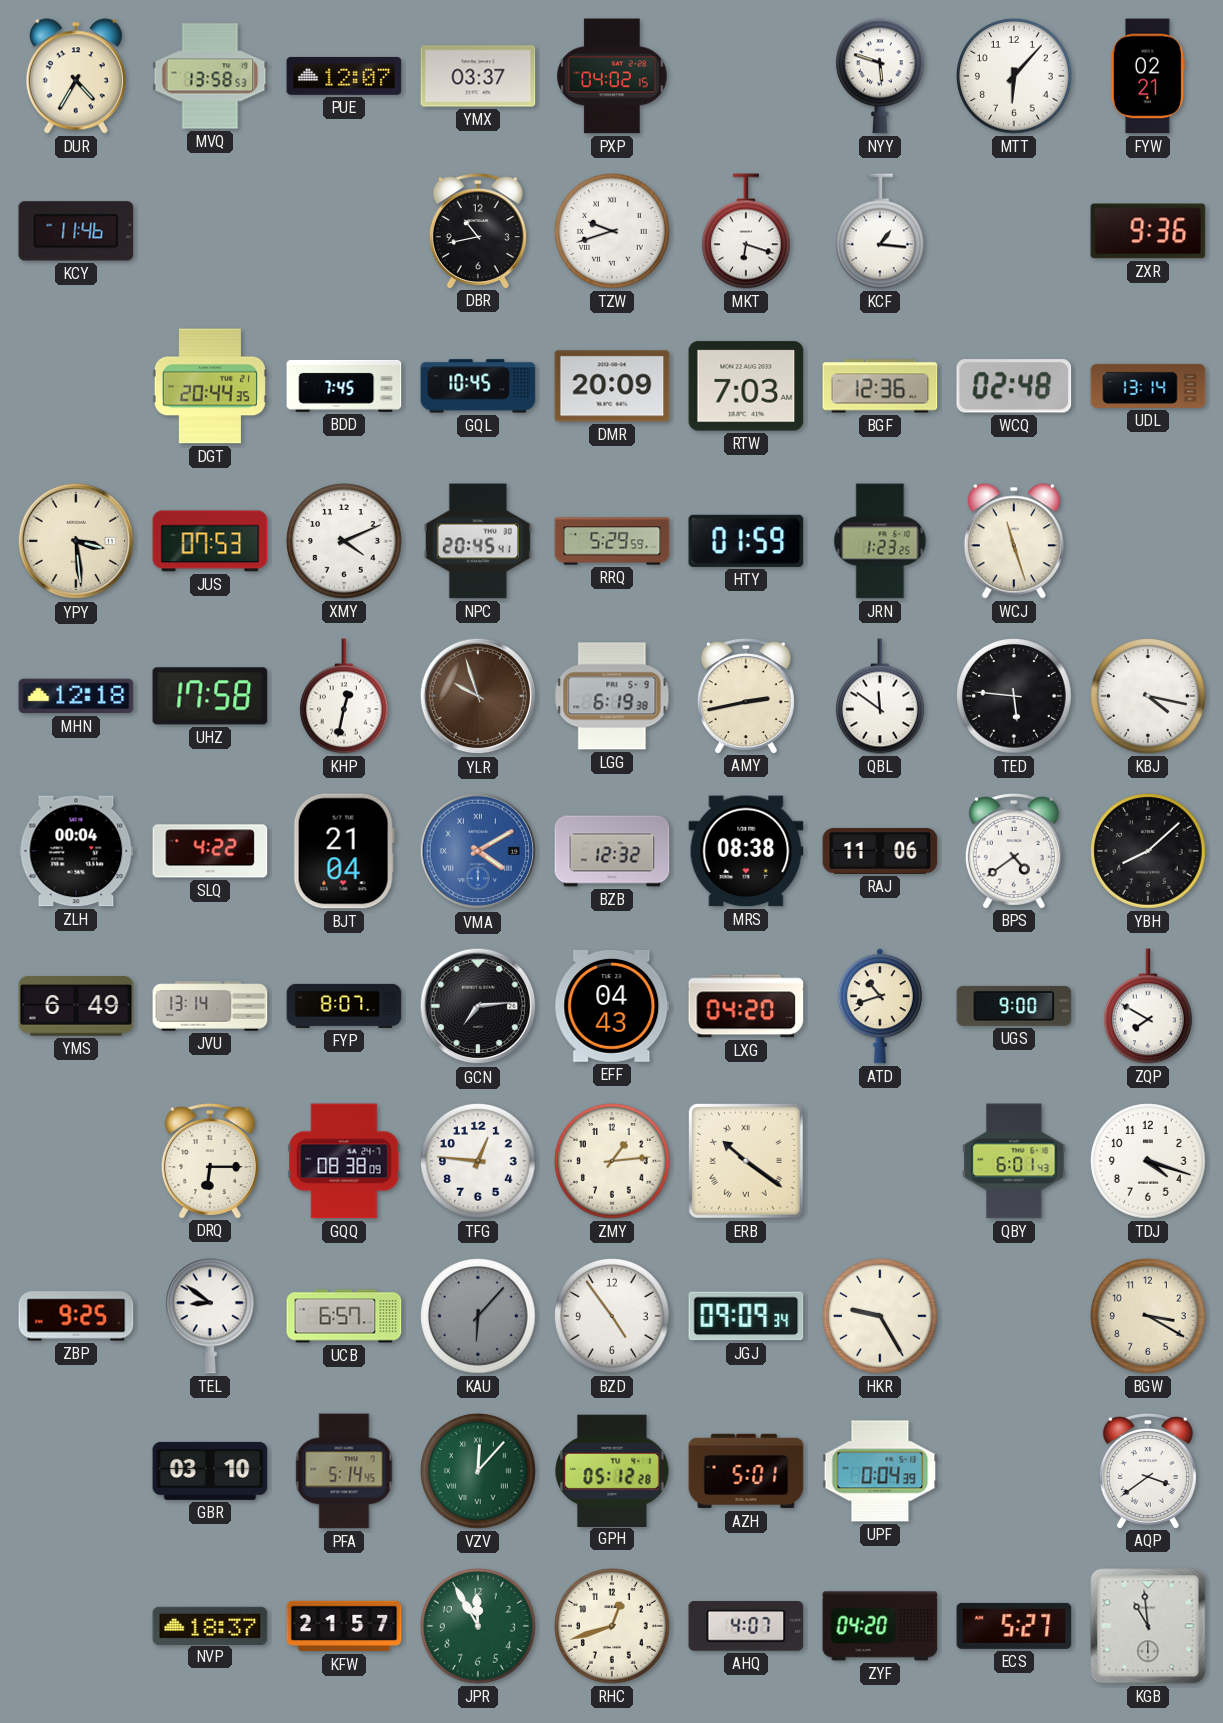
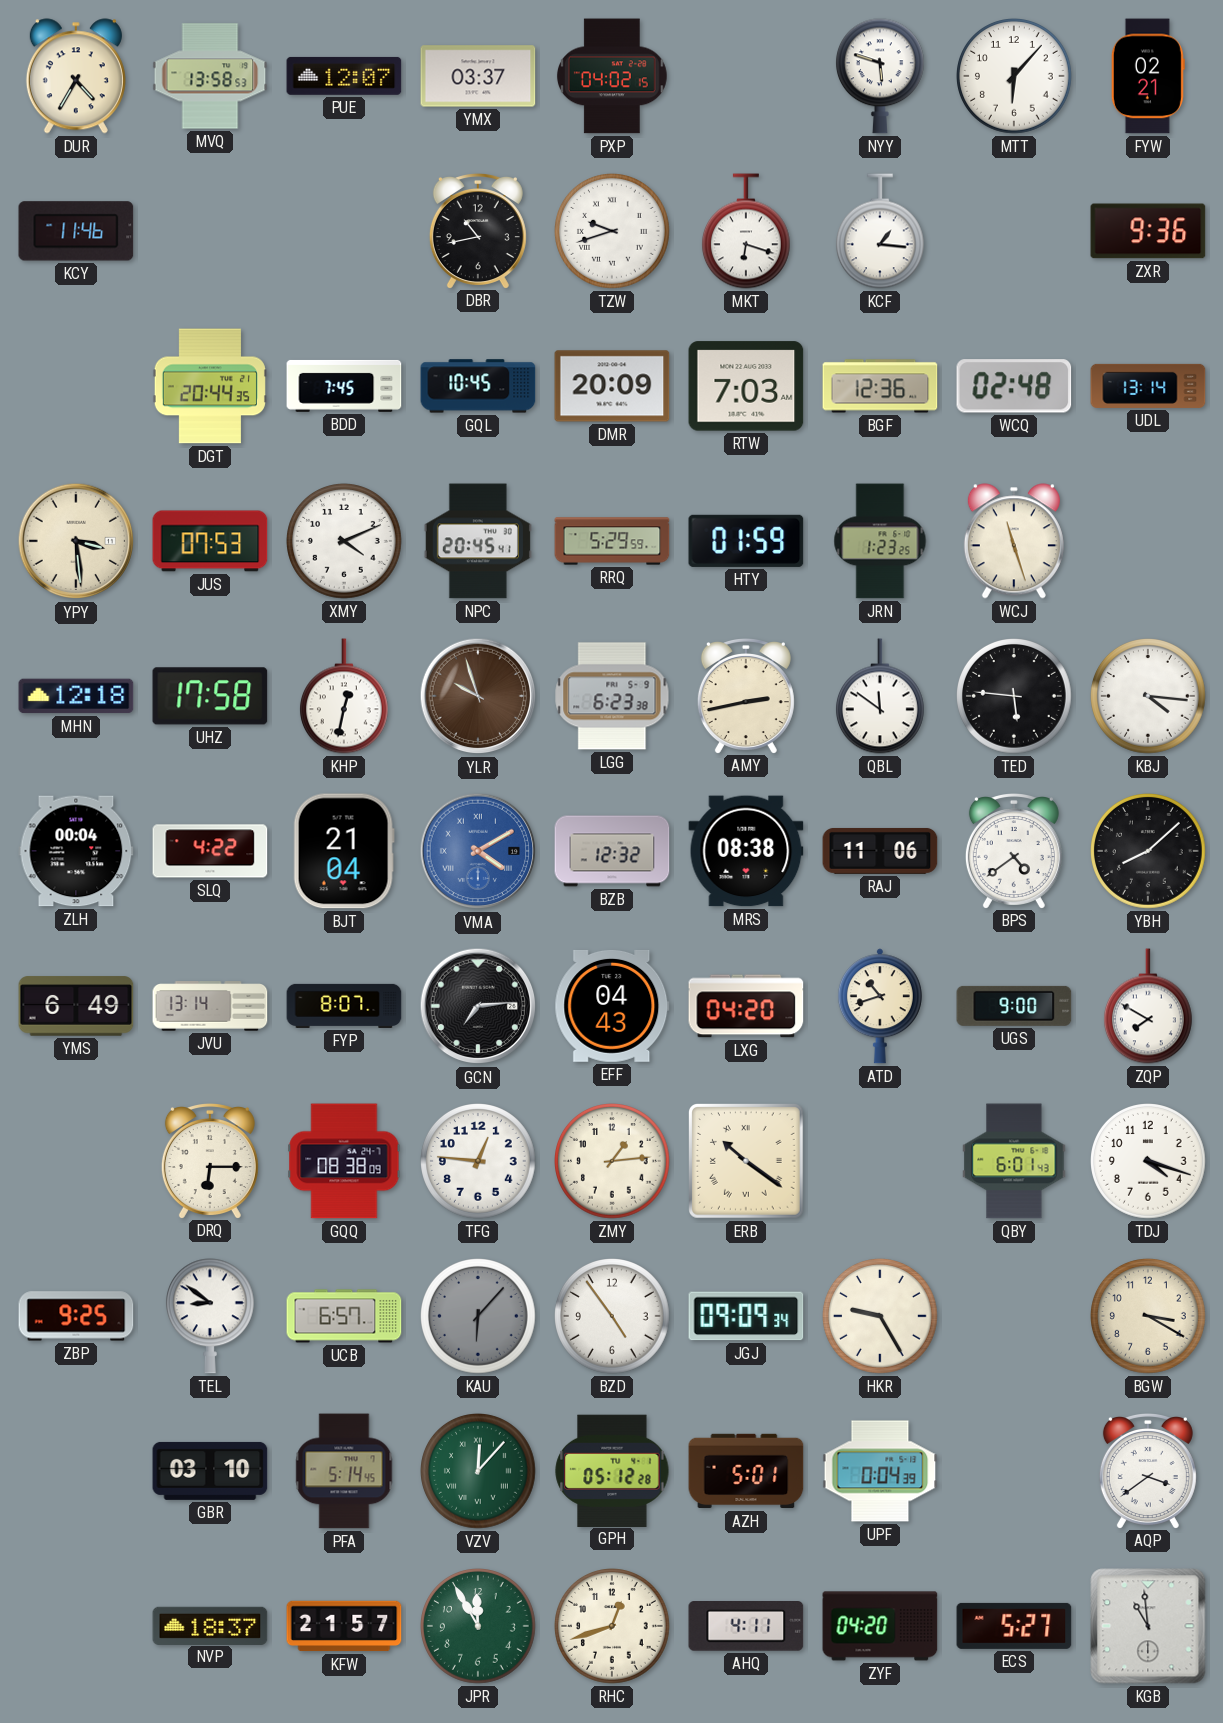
LGG: 6:19 -> 6:23
KBJ: 4:17 -> 4:16
AHQ: 4:07 -> 4:11
